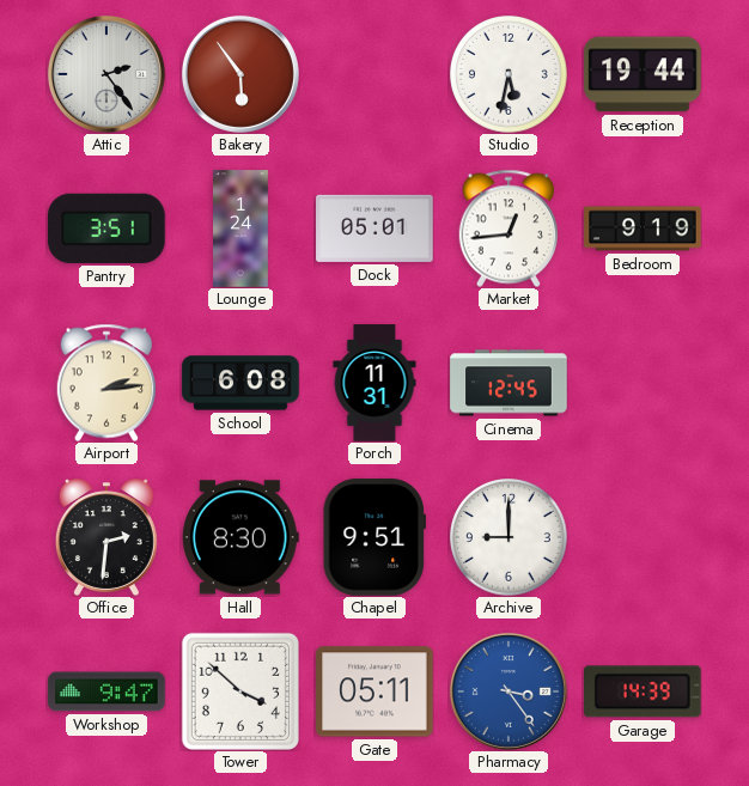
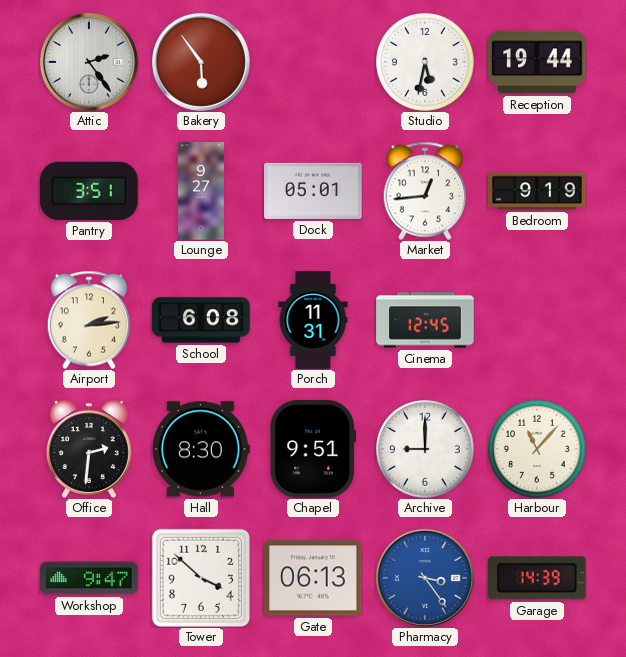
Lounge: 1:24 -> 9:27
Harbour: none -> 11:07
Gate: 05:11 -> 06:13
